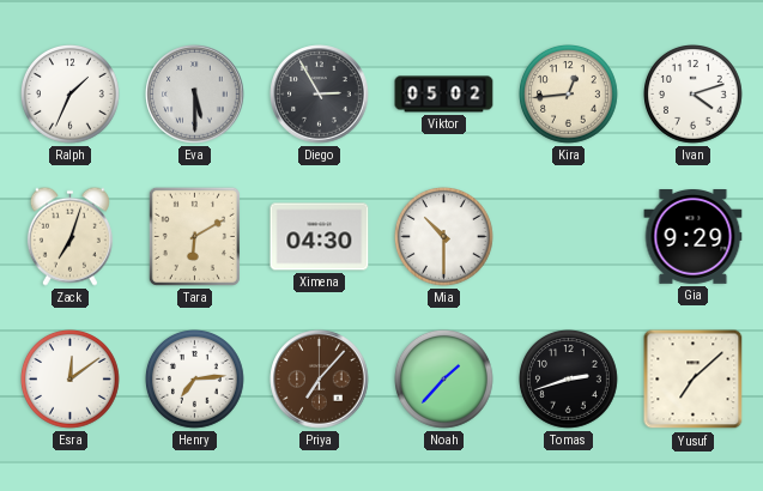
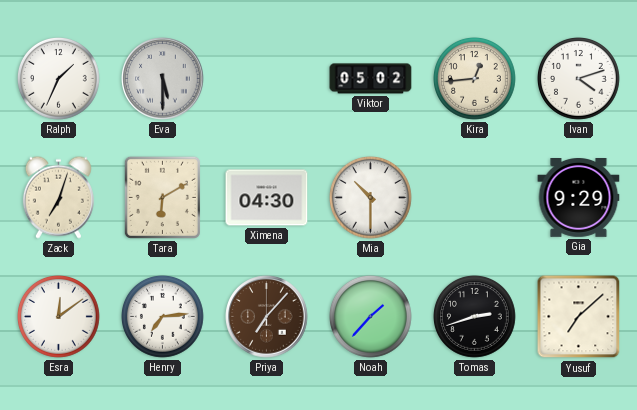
Diego: 2:55 -> none
